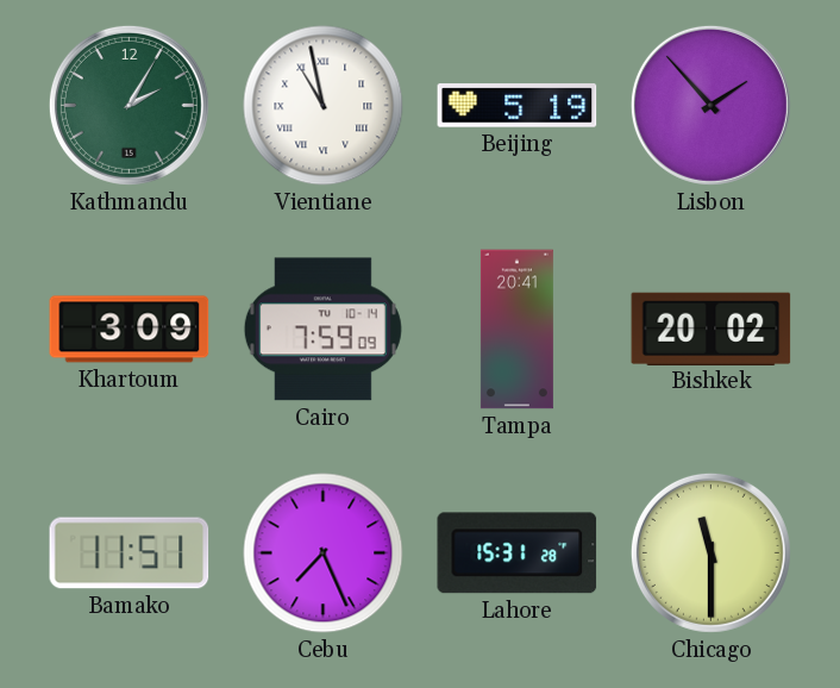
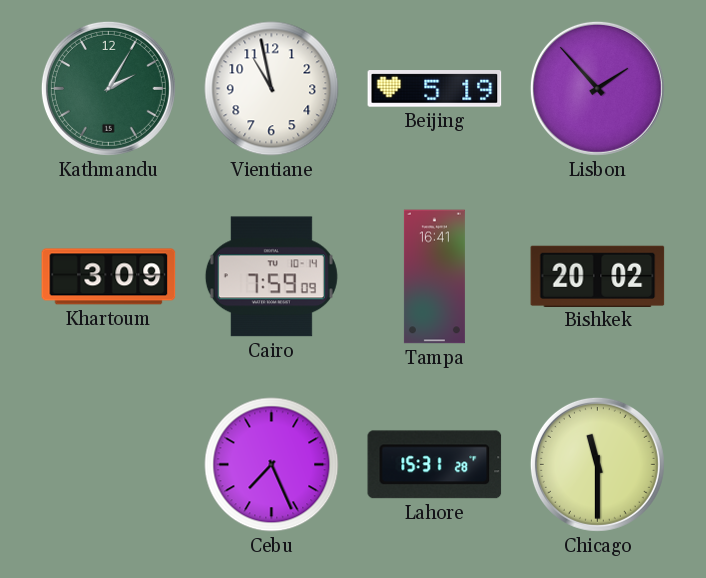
Vientiane numerals: Roman -> Arabic
Tampa: 20:41 -> 16:41
Bamako: 11:51 -> none
